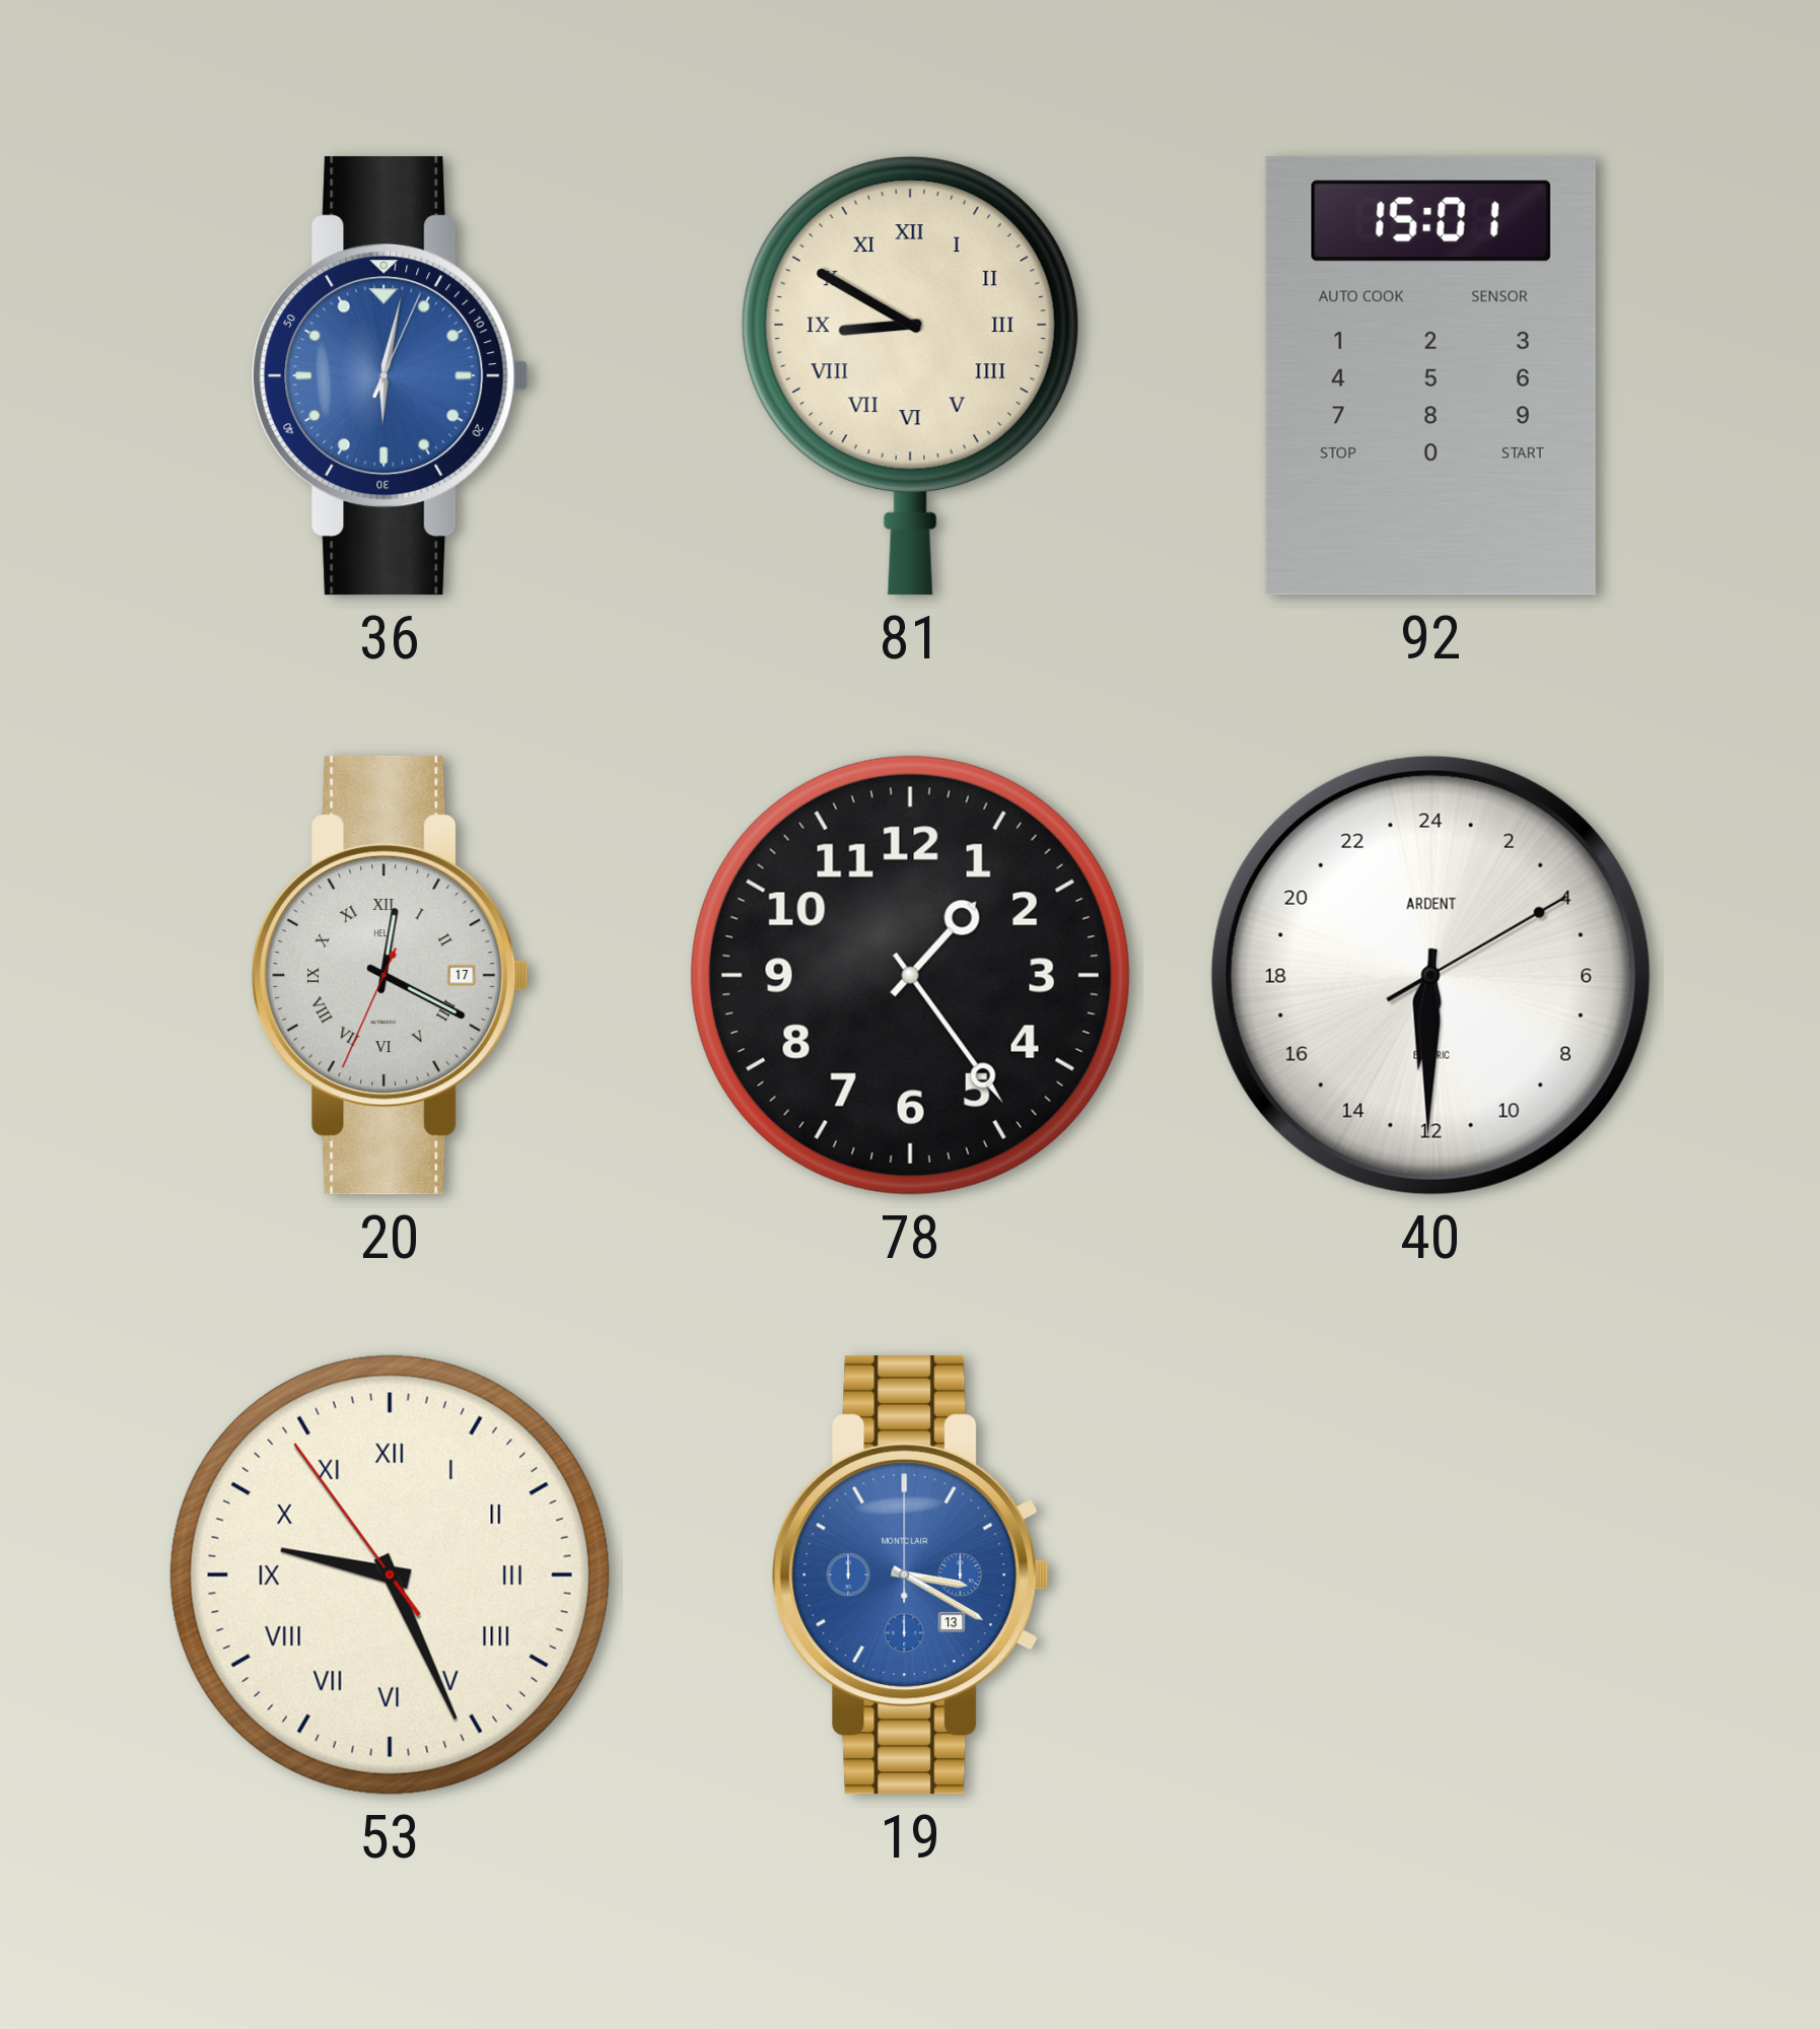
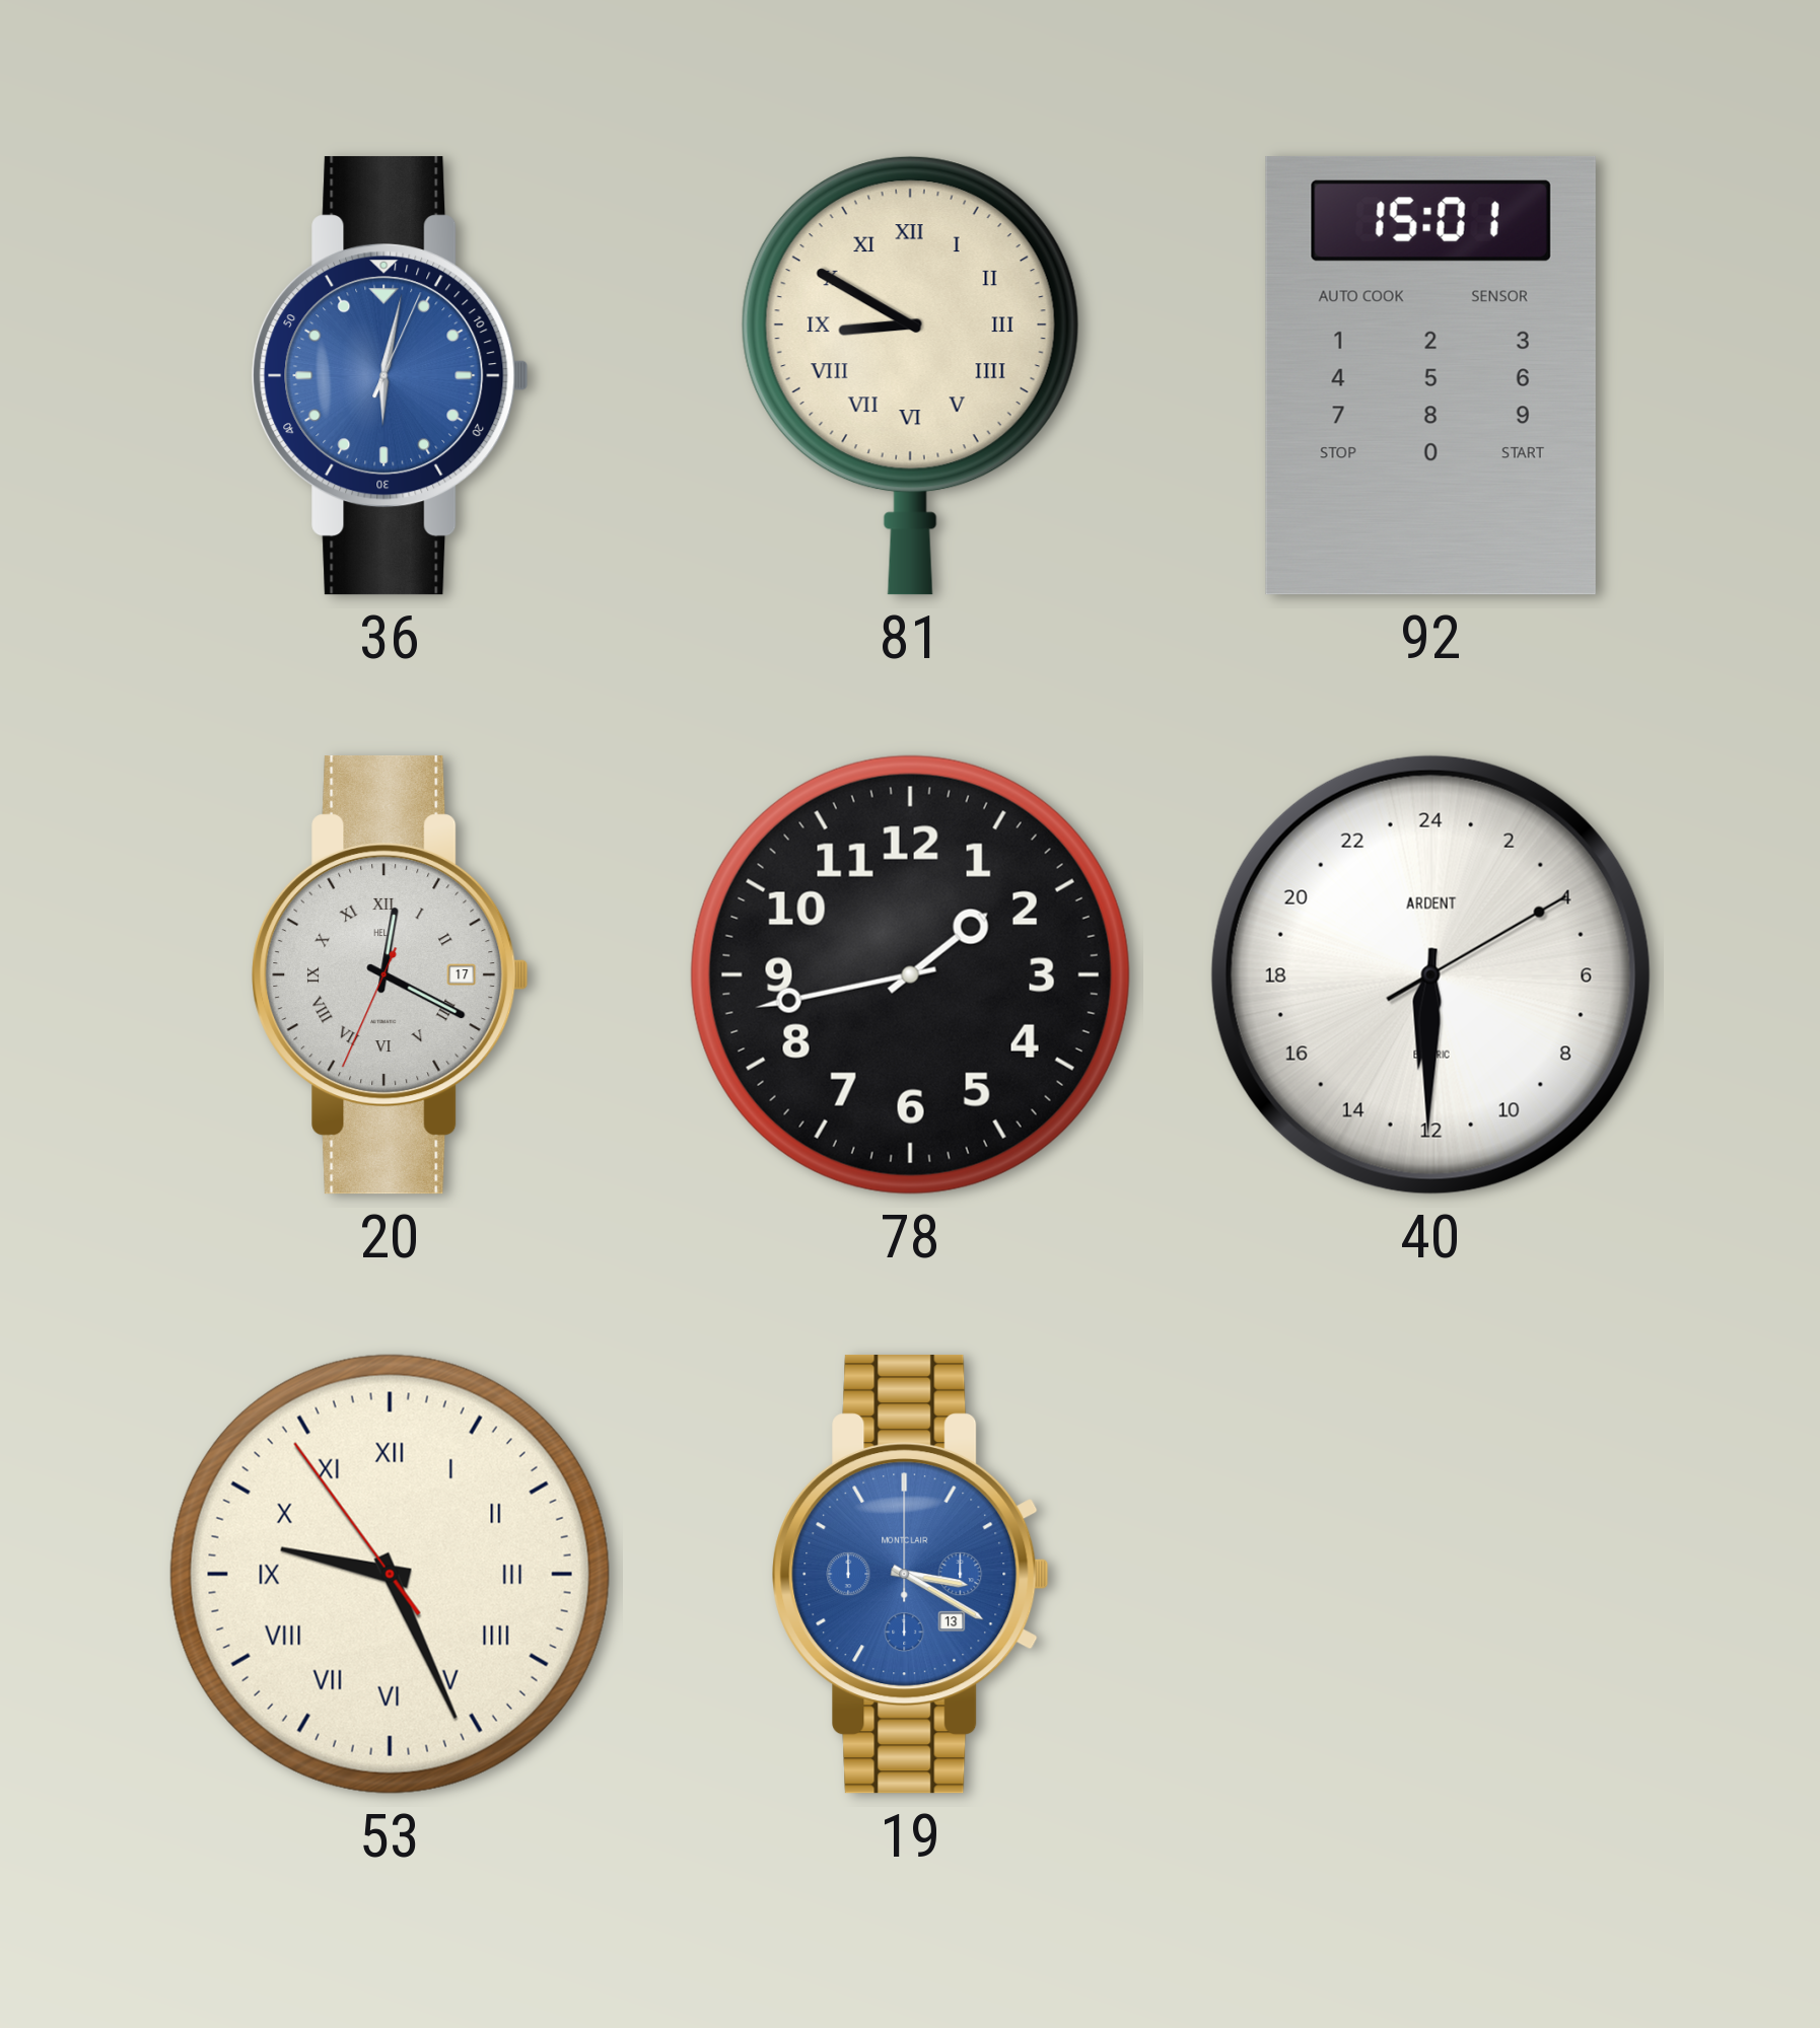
78: 1:24 -> 1:43
